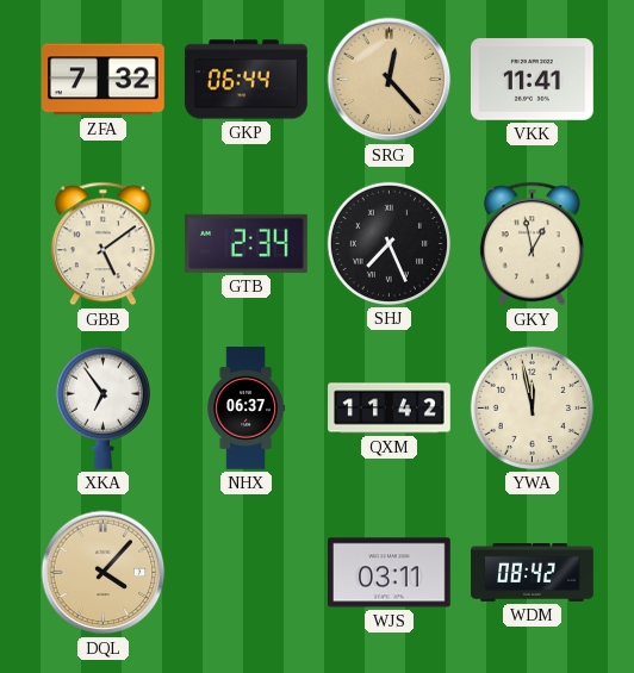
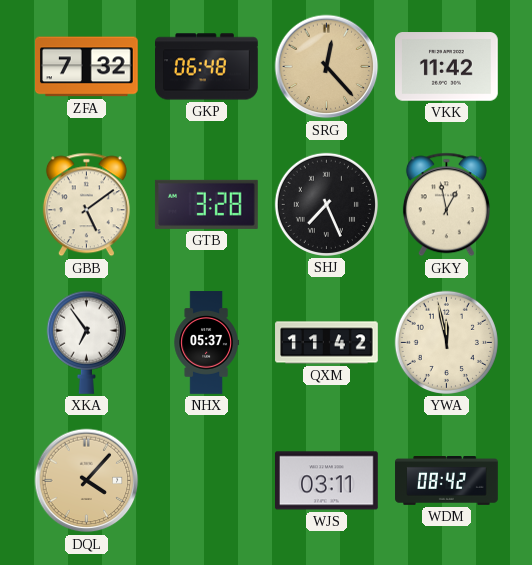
GKP: 06:44 -> 06:48
VKK: 11:41 -> 11:42
GTB: 2:34 -> 3:28
NHX: 06:37 -> 05:37
